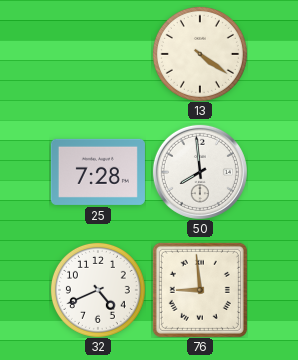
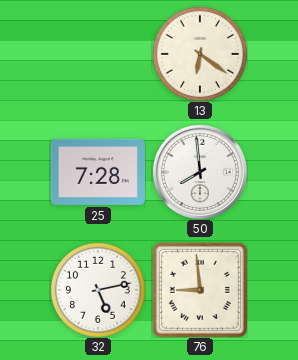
13: 4:21 -> 6:21
32: 4:41 -> 5:13
